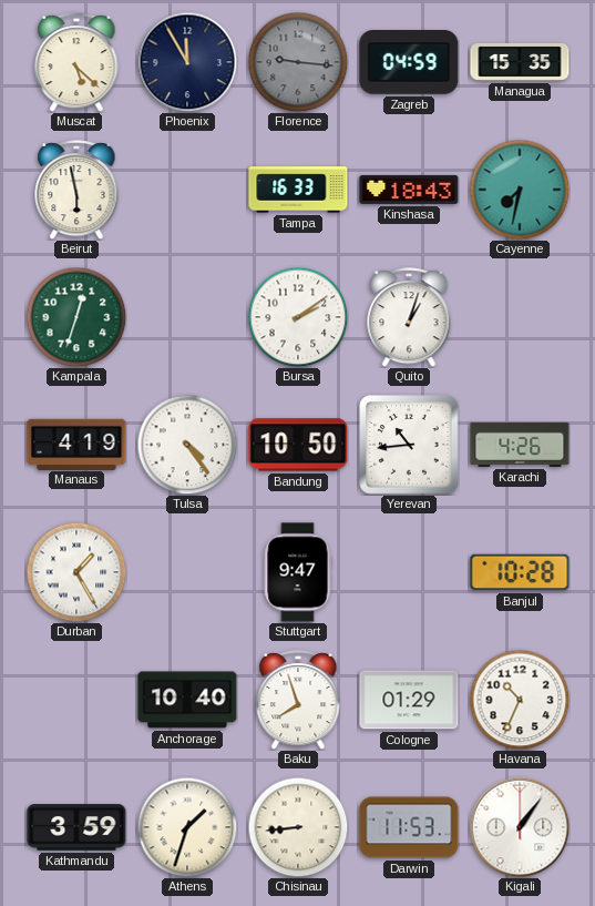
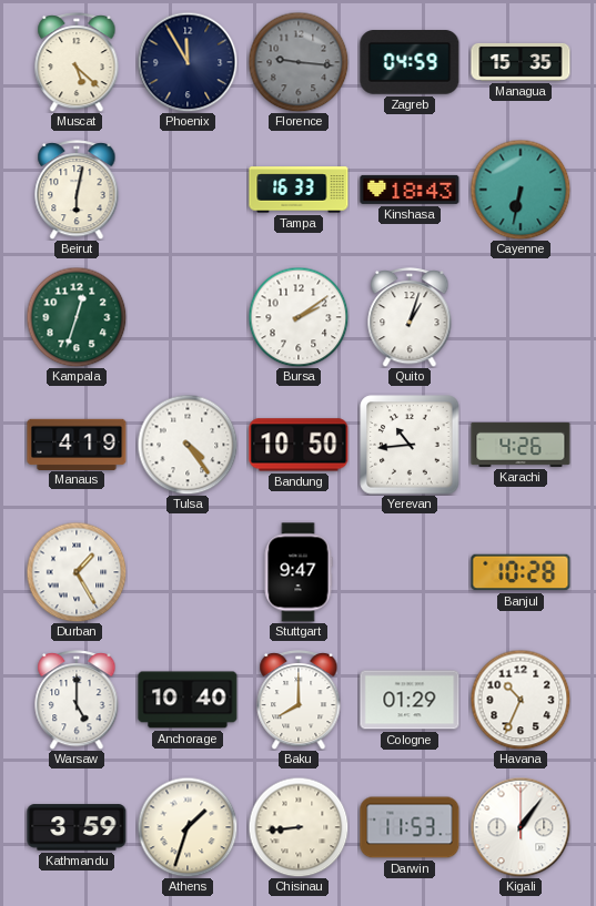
Beirut: 5:58 -> 6:02
Cayenne: 7:32 -> 6:32
Warsaw: none -> 5:00
Baku: 7:57 -> 8:00
